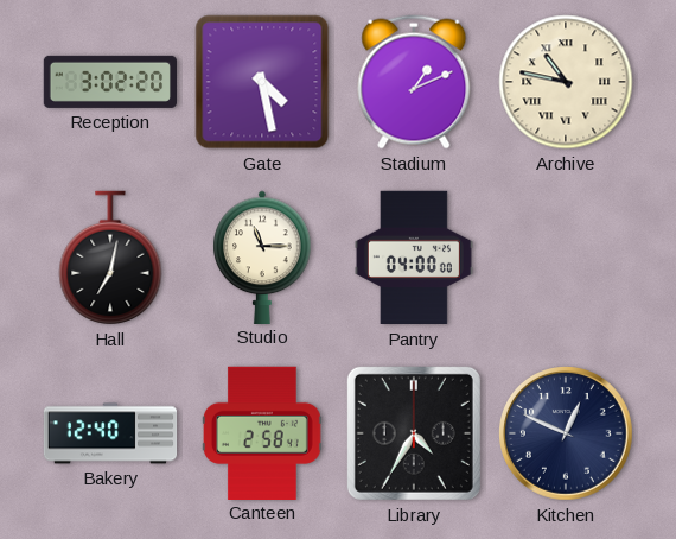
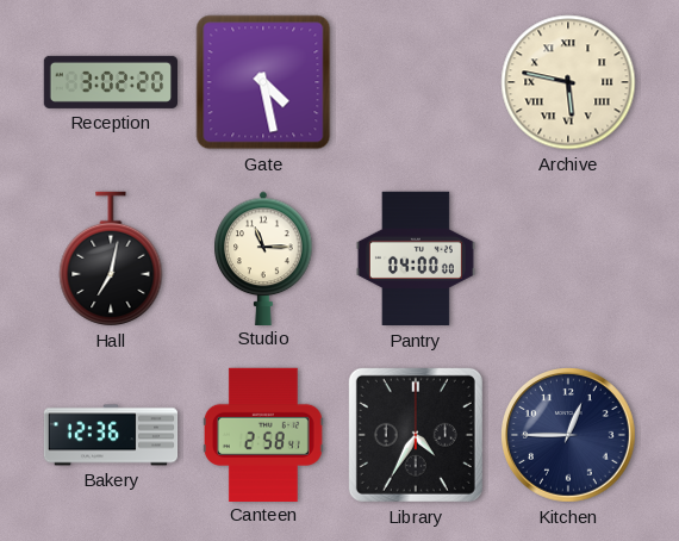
Stadium: 1:11 -> none
Archive: 10:47 -> 5:47
Bakery: 12:40 -> 12:36
Kitchen: 12:49 -> 12:45
